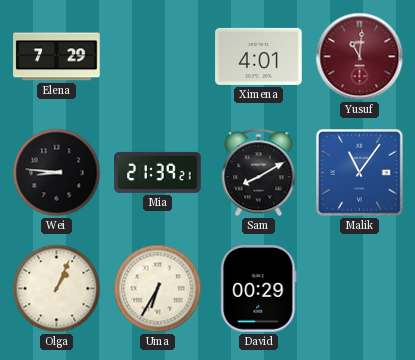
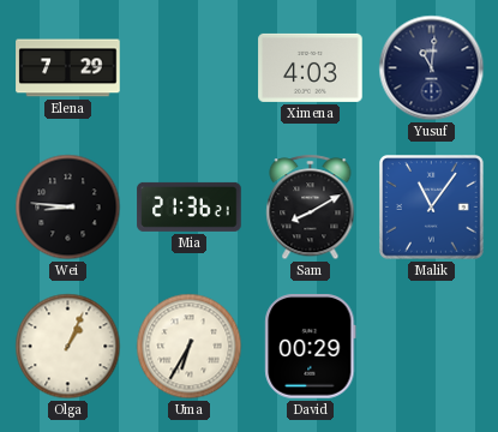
Ximena: 4:01 -> 4:03
Yusuf dial: burgundy -> navy
Mia: 21:39 -> 21:36
